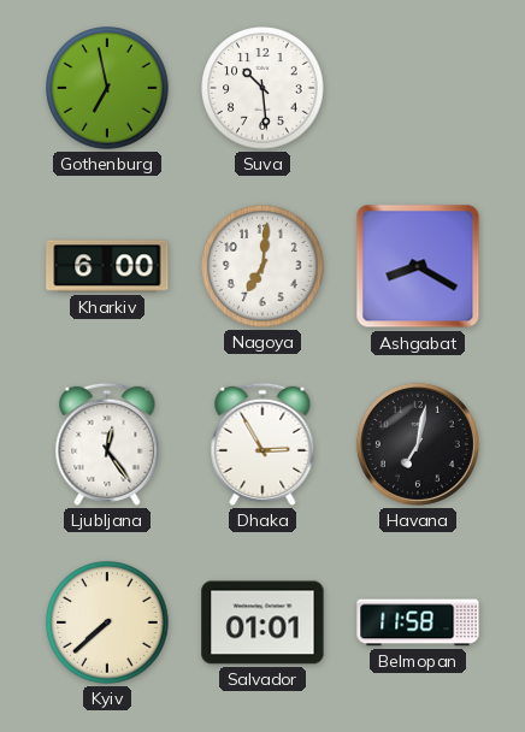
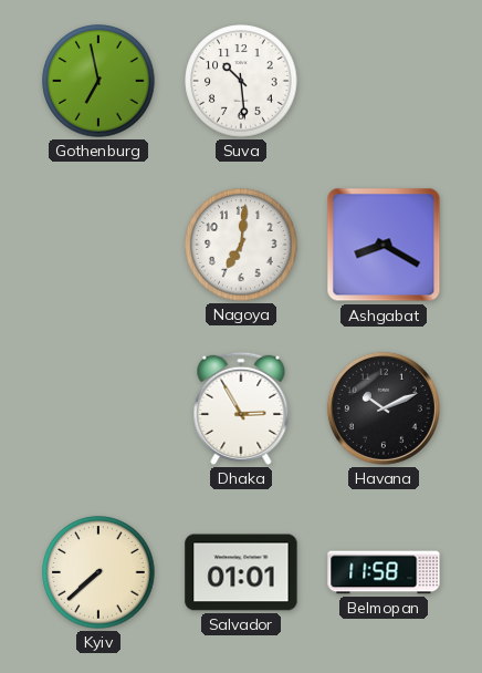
Kharkiv: 6:00 -> none
Ljubljana: 12:24 -> none
Havana: 7:02 -> 10:11
